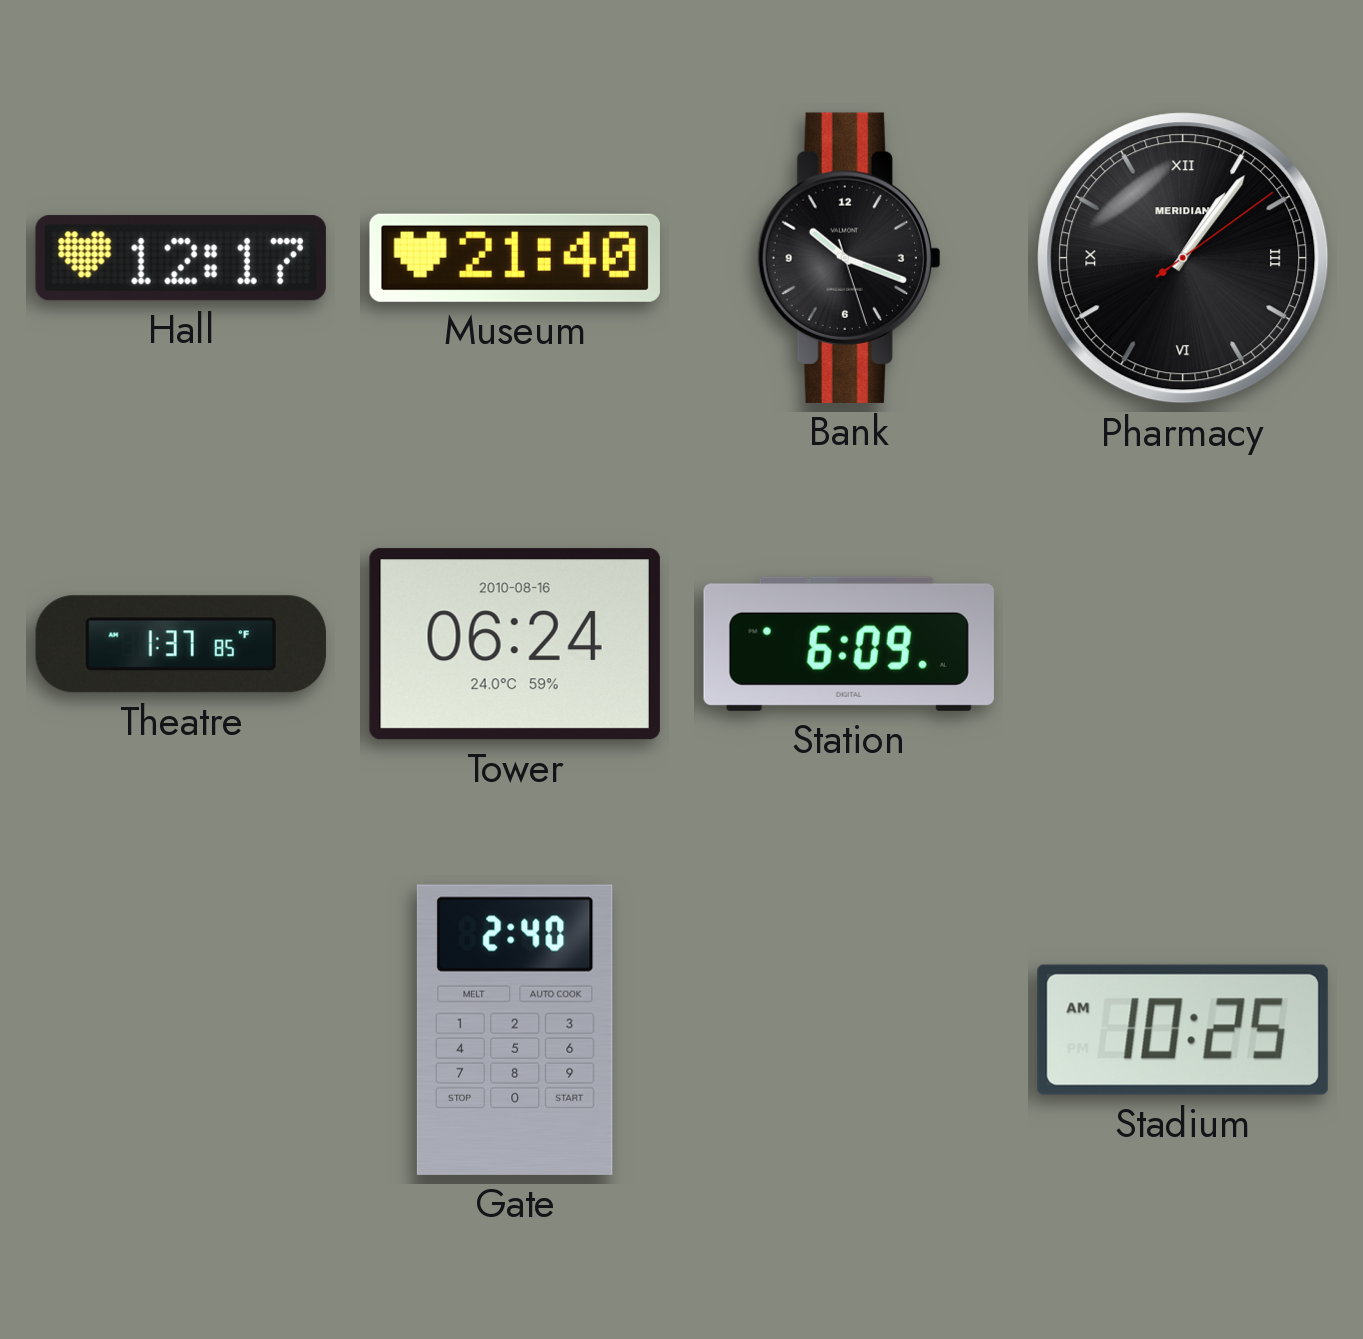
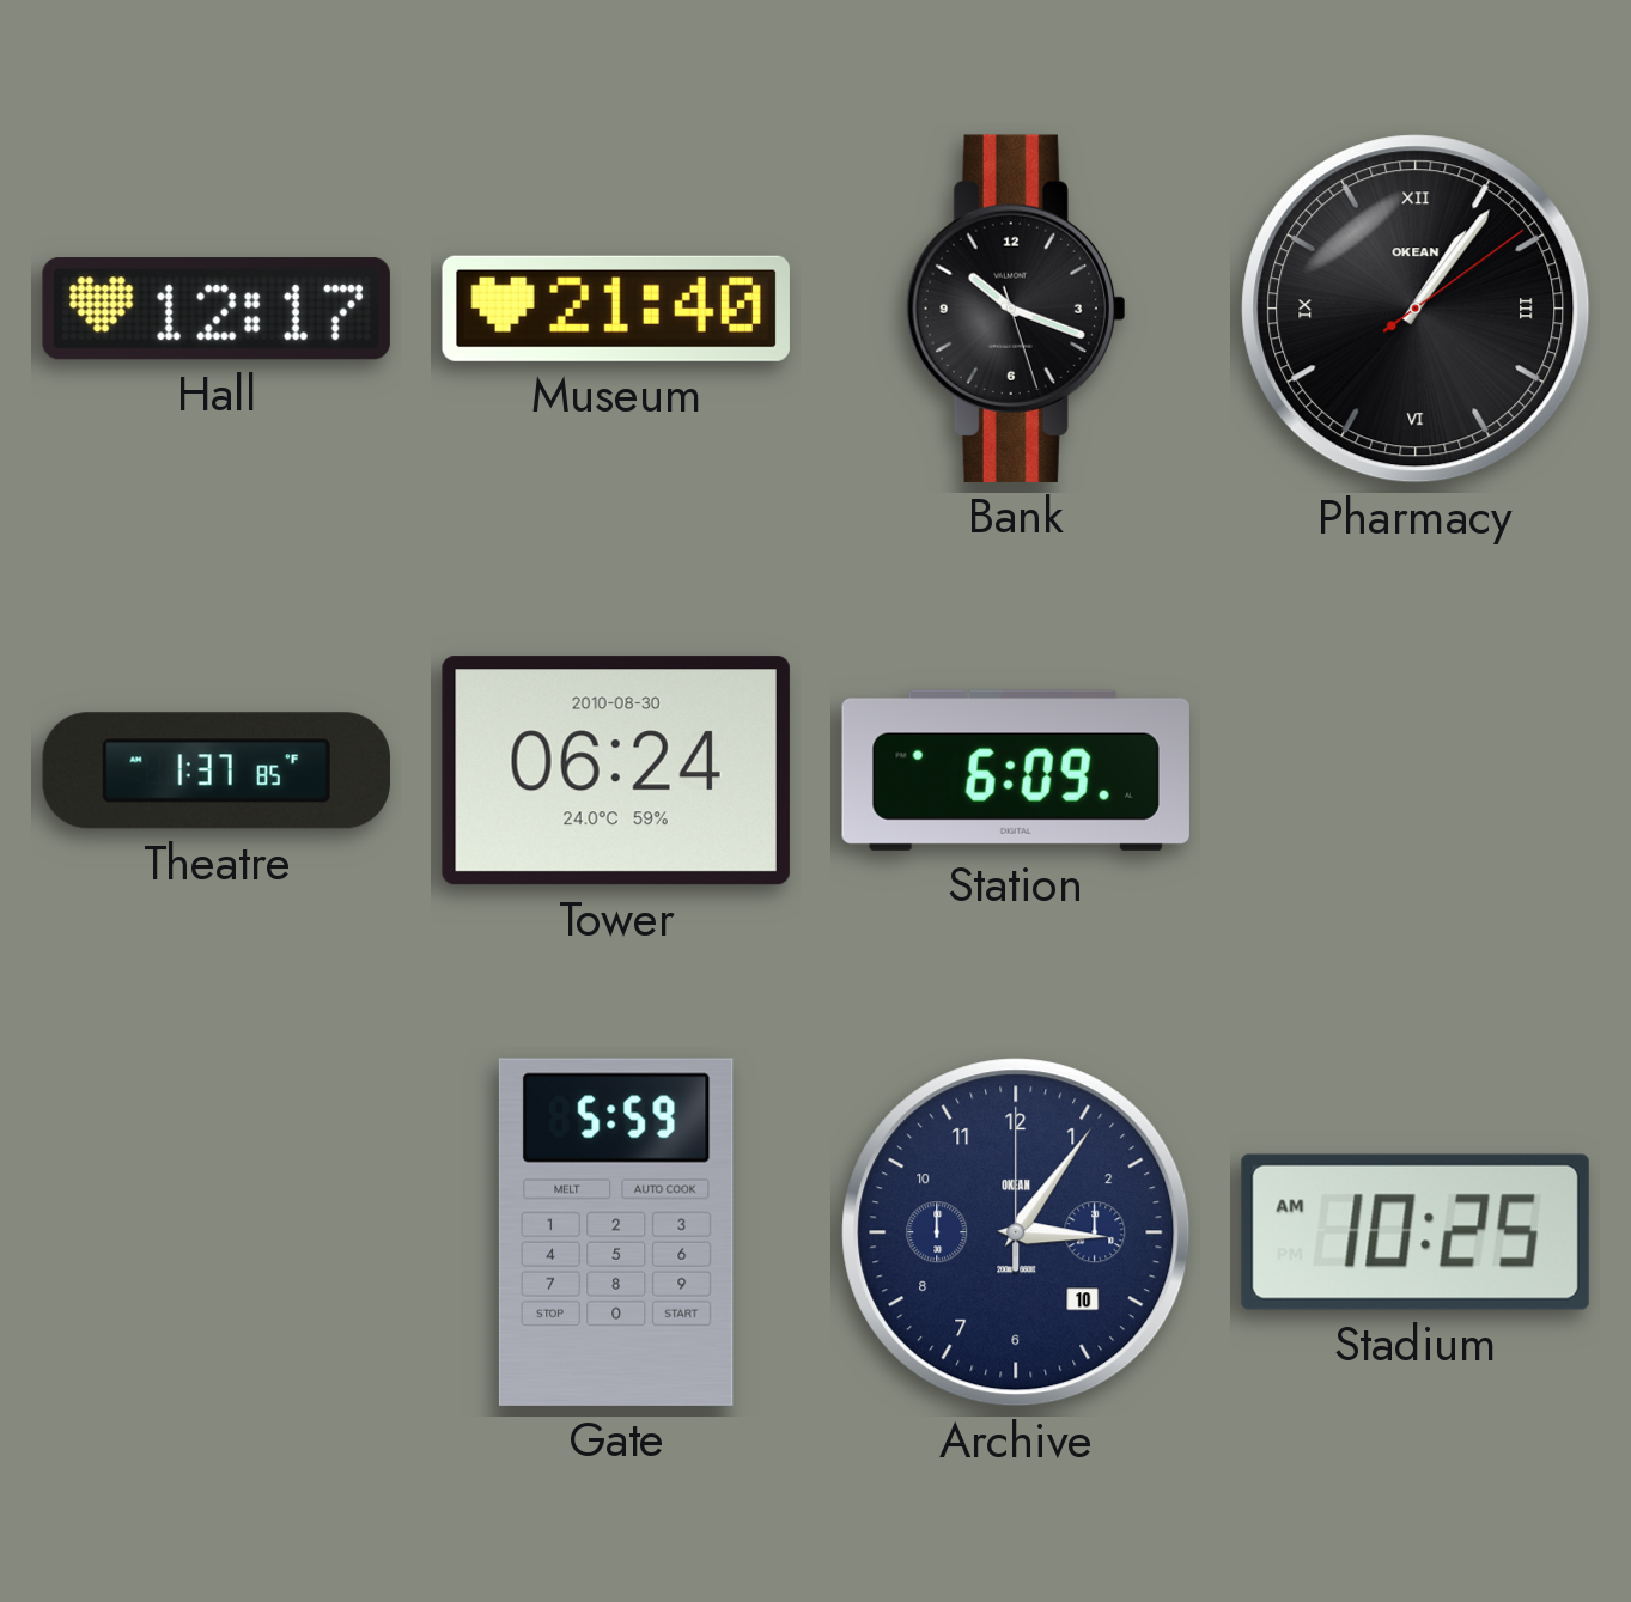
Pharmacy brand: MERIDIAN -> OKEAN
Tower date: 2010-08-16 -> 2010-08-30
Gate: 2:40 -> 5:59
Archive: none -> 3:06
